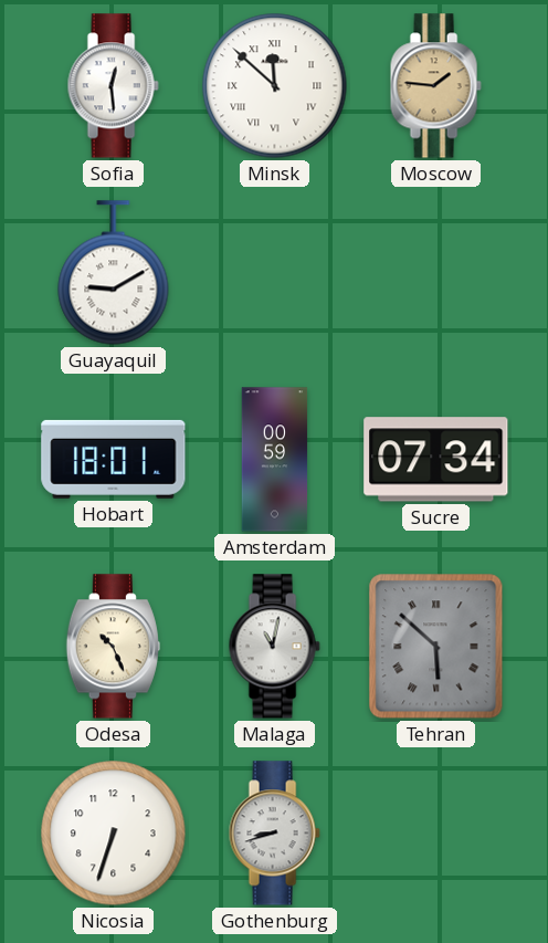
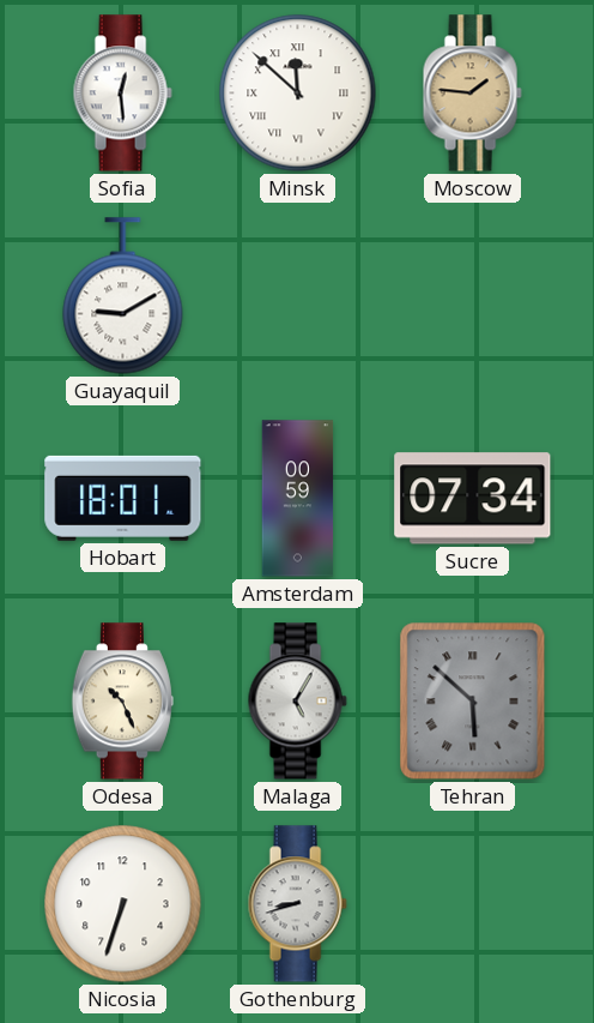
Malaga: 11:02 -> 5:05
